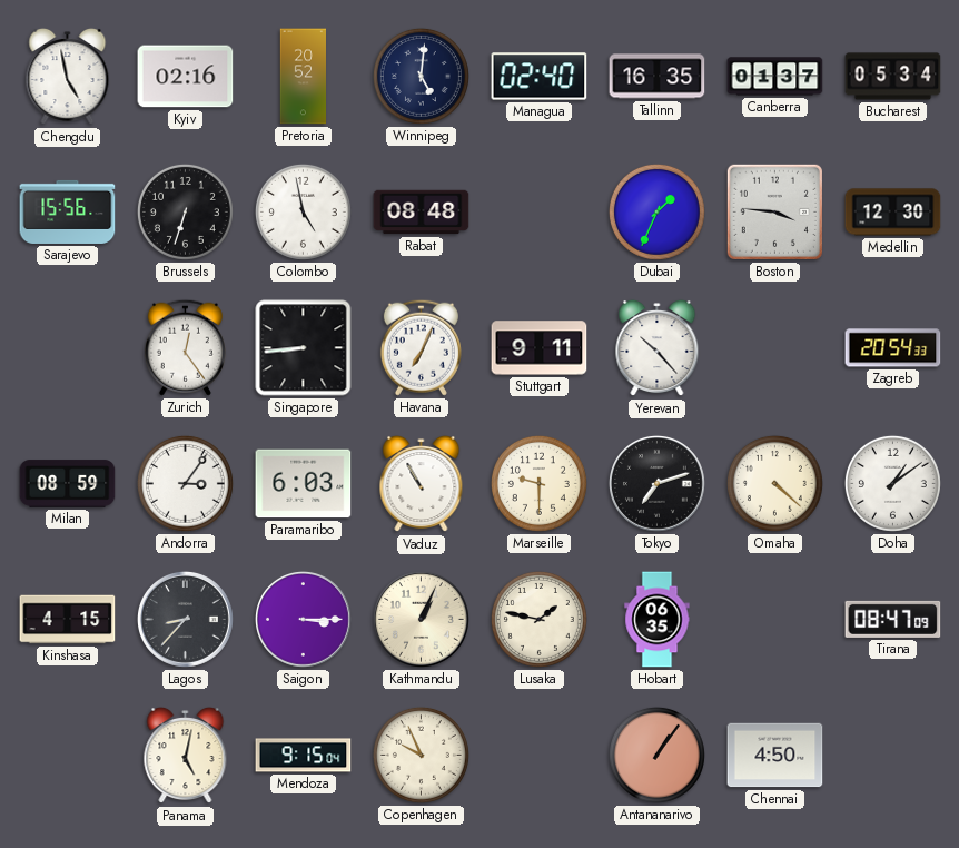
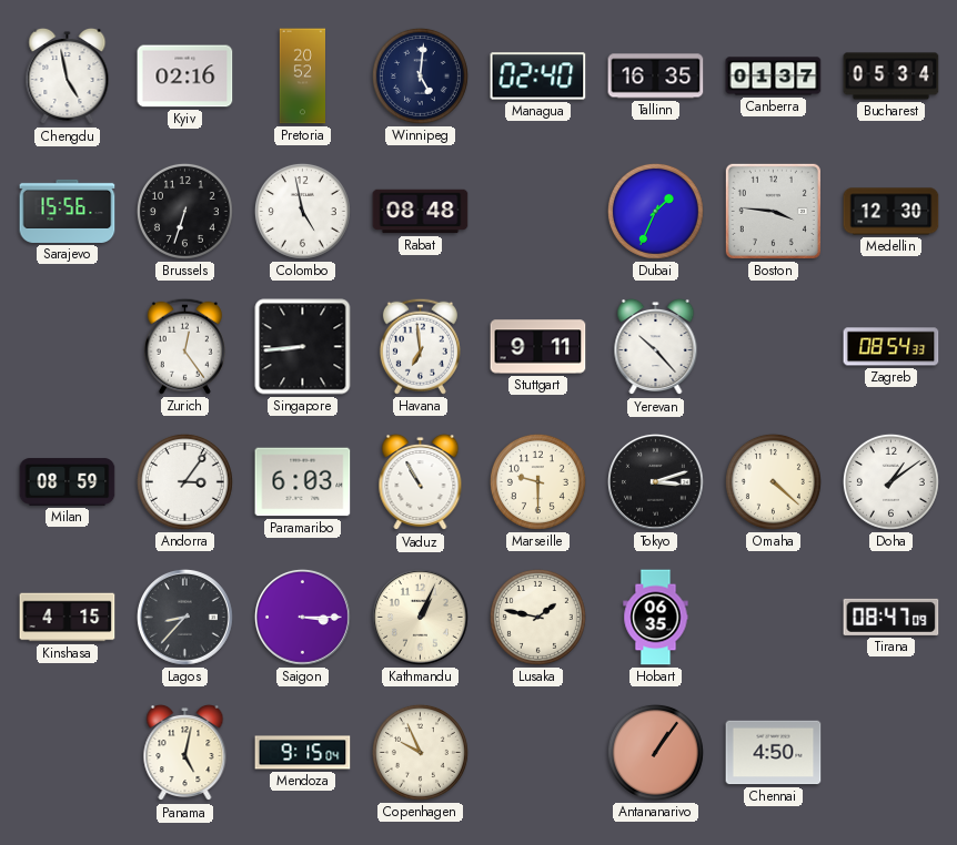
Havana: 7:04 -> 6:59
Zagreb: 20:54 -> 08:54
Tokyo: 7:12 -> 3:12
